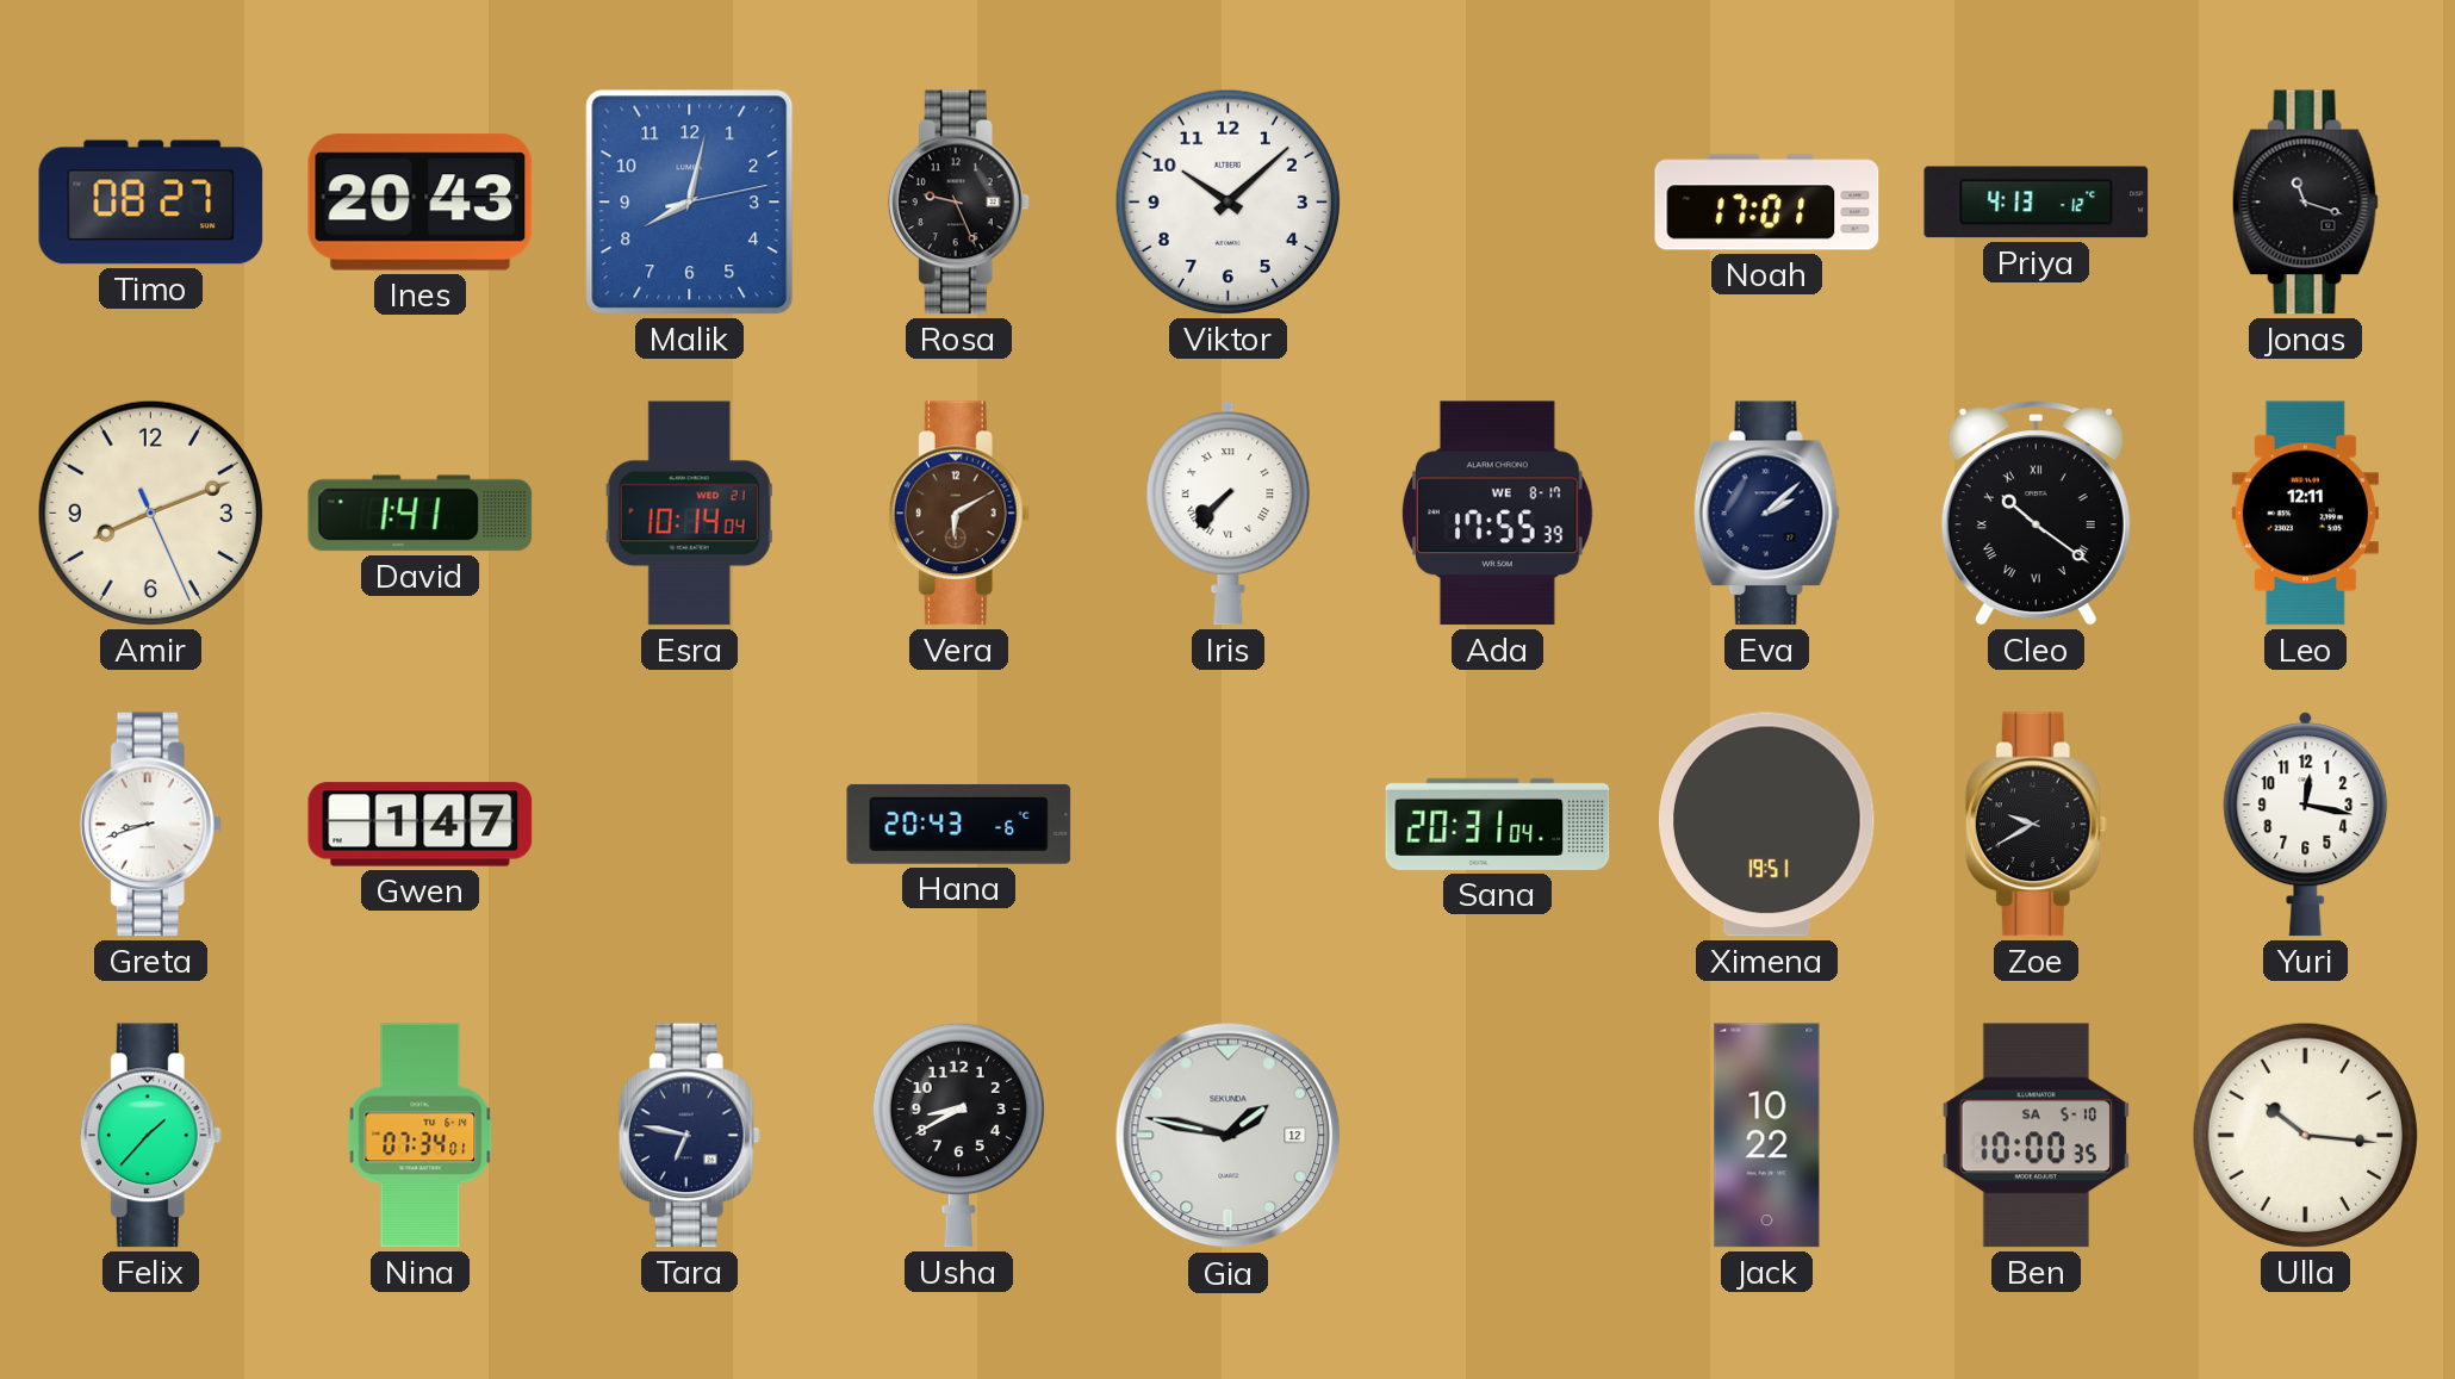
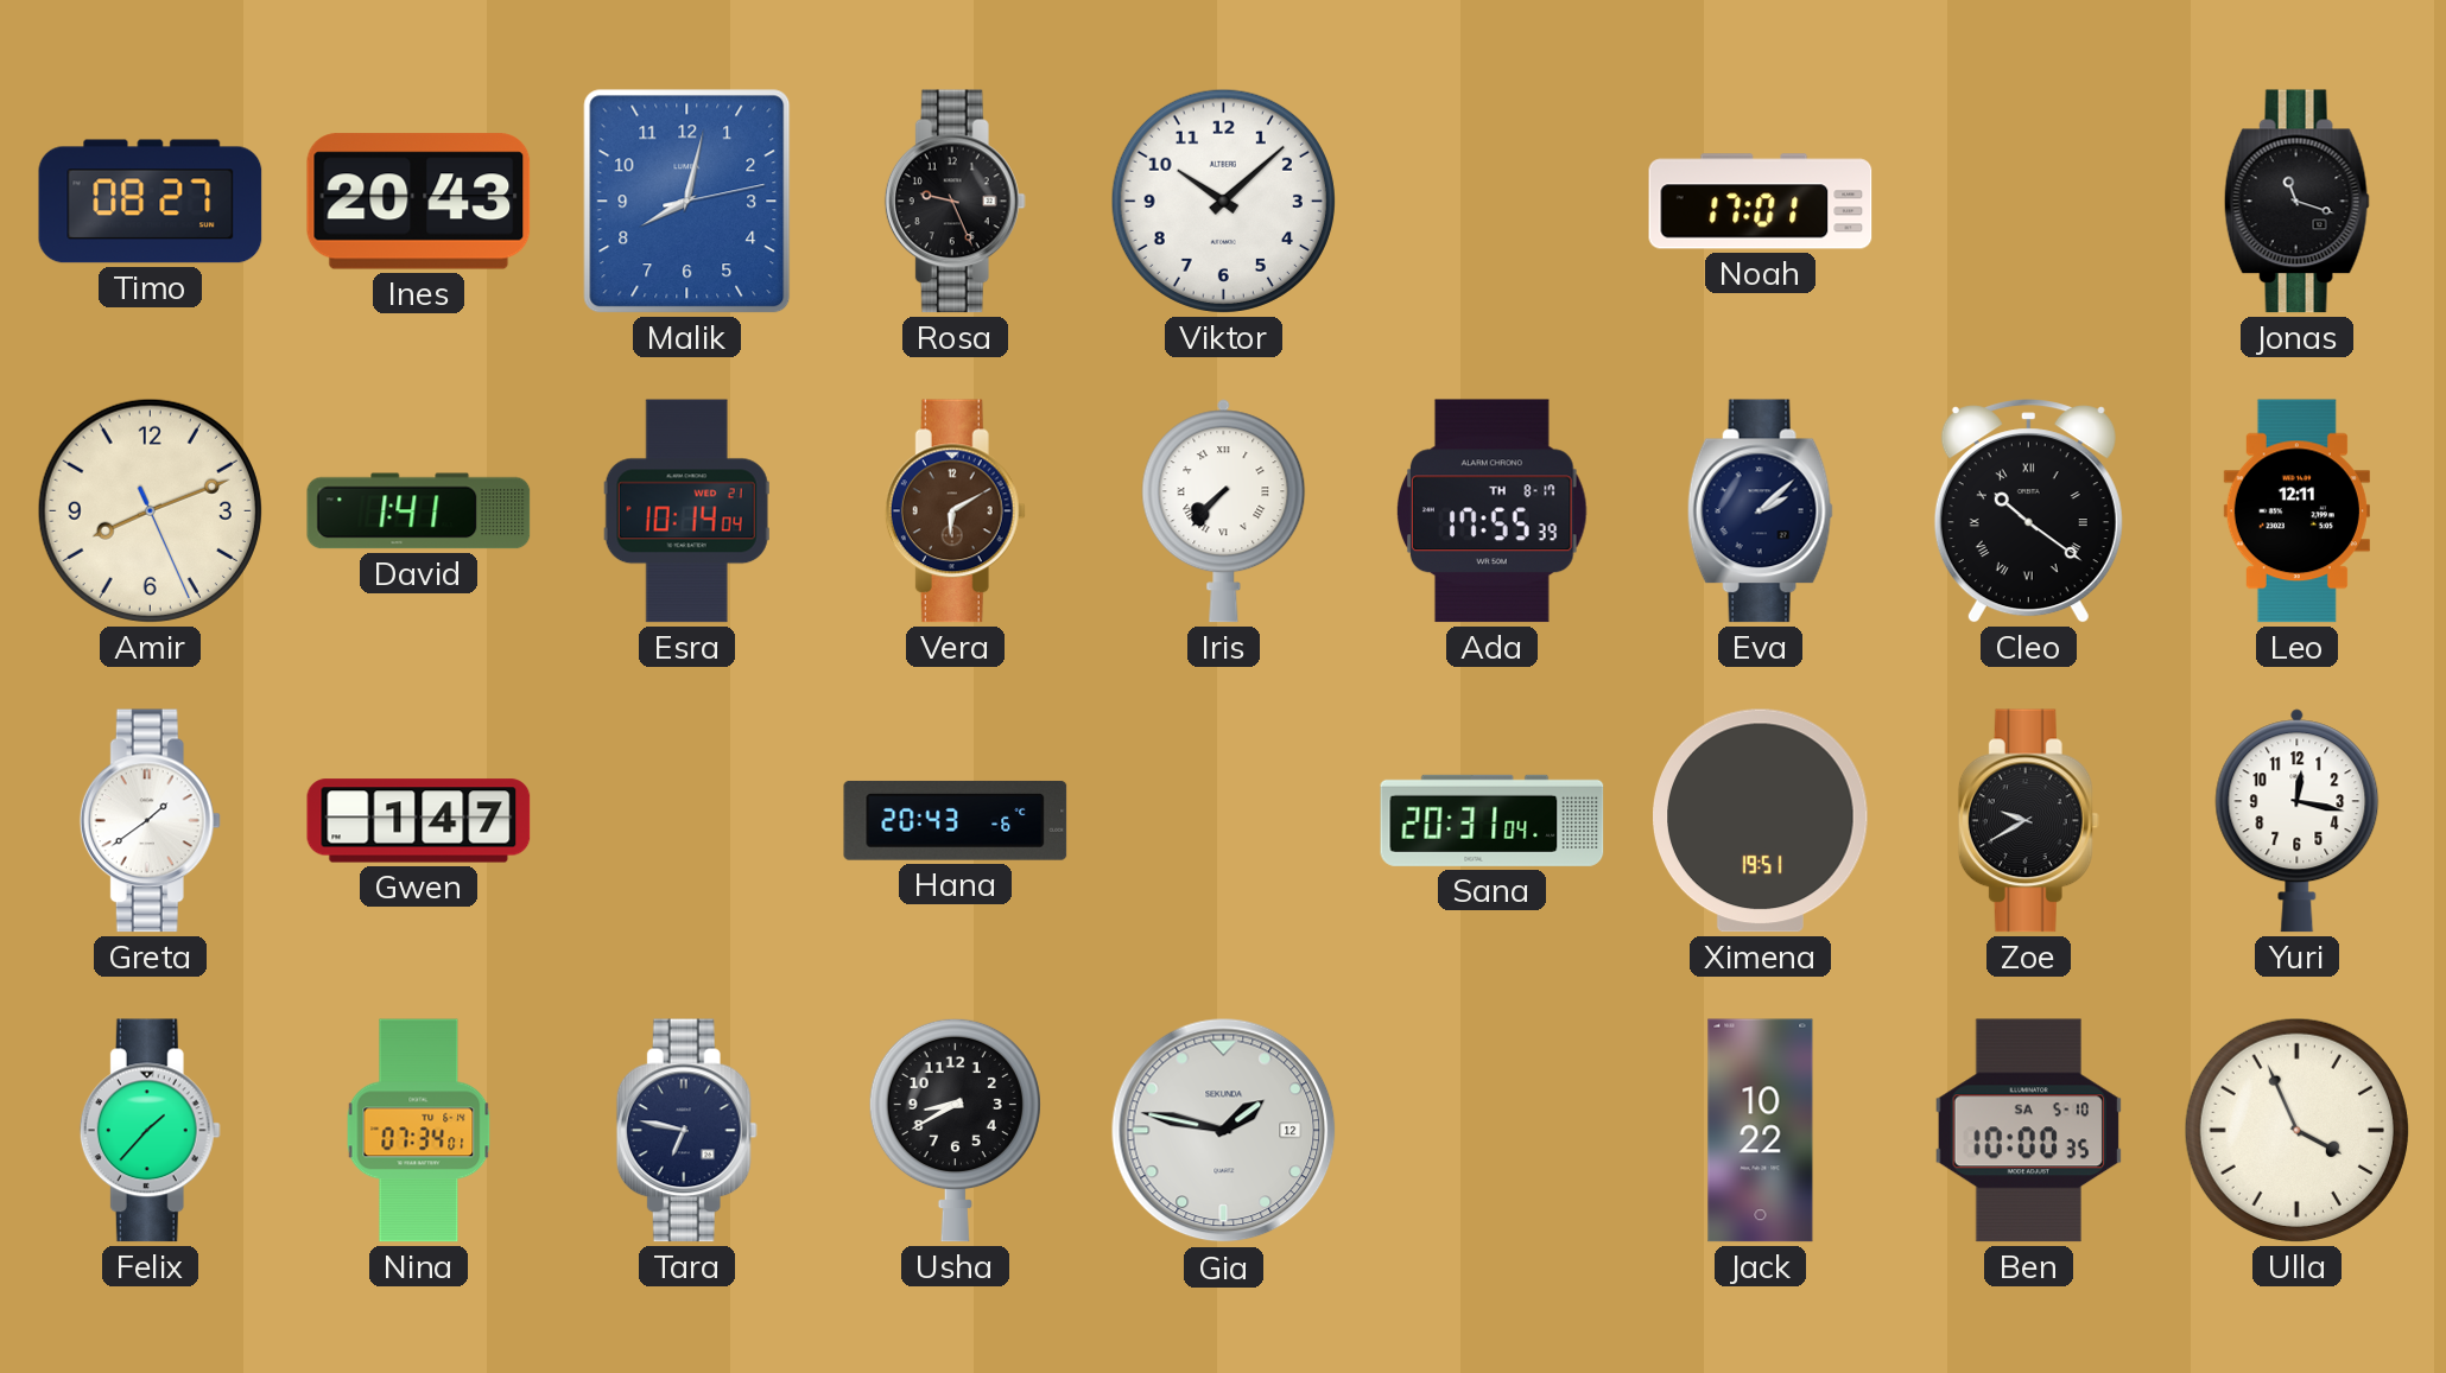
Priya: 4:13 -> none
Ada date: WE 8-17 -> TH 8-17
Greta: 8:42 -> 1:39
Ulla: 10:16 -> 3:56
